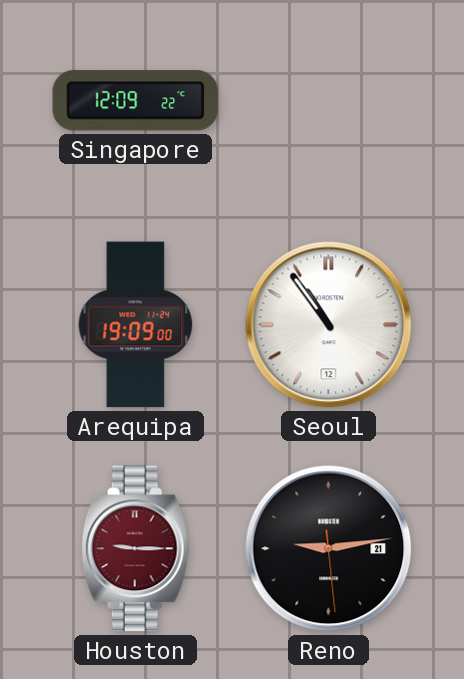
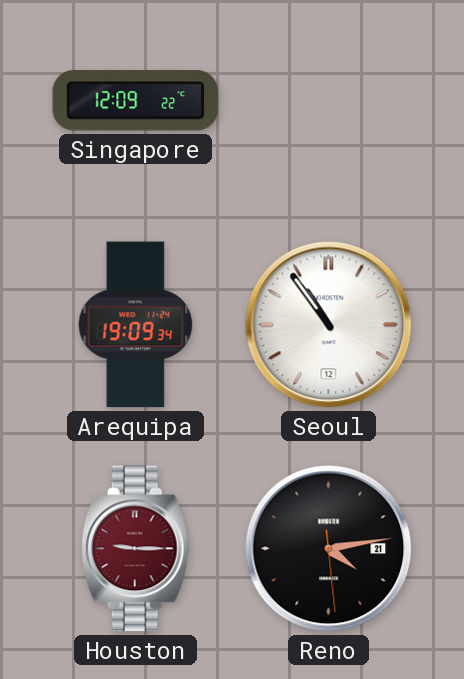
Arequipa: 19:09:00 -> 19:09:34
Reno: 9:13 -> 4:13
